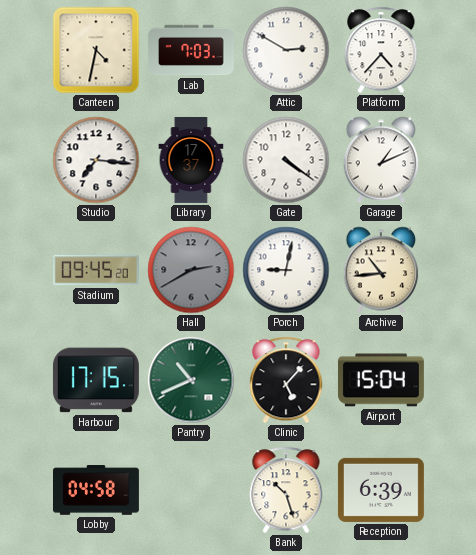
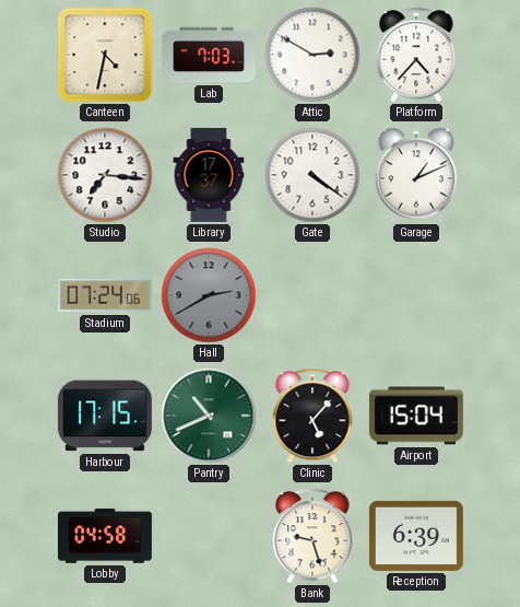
Stadium: 09:45 -> 07:24
Porch: 9:02 -> none
Archive: 10:44 -> none
Bank: 10:27 -> 9:27
